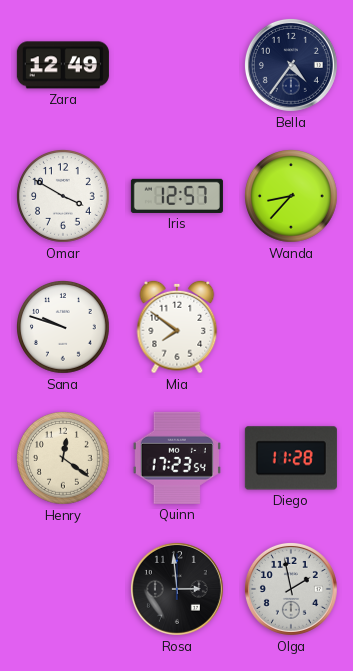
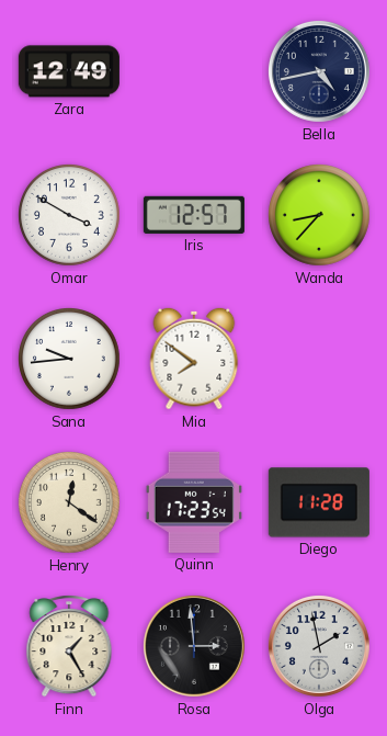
Bella: 4:36 -> 4:43
Sana: 9:48 -> 9:44
Finn: none -> 1:25
